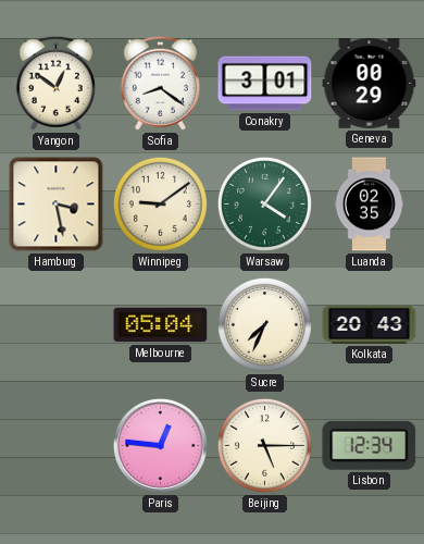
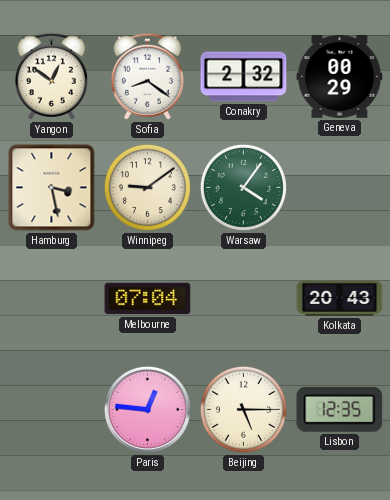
Conakry: 3:01 -> 2:32
Luanda: 02:35 -> none
Melbourne: 05:04 -> 07:04
Sucre: 7:34 -> none
Lisbon: 12:34 -> 12:35
